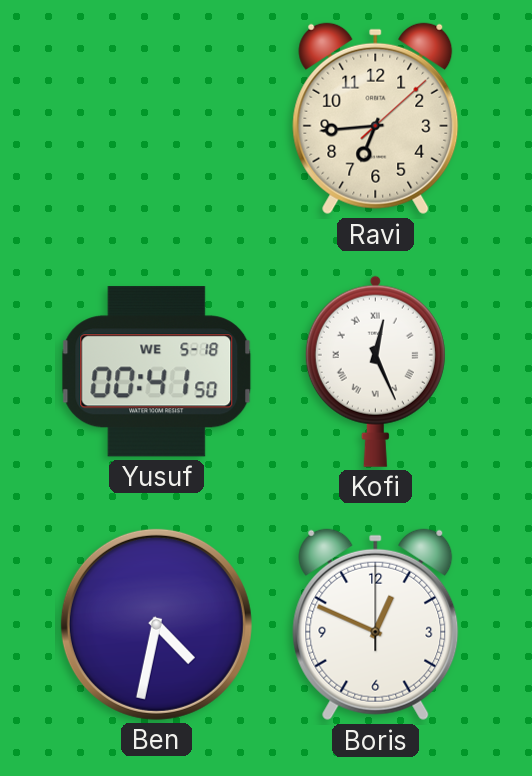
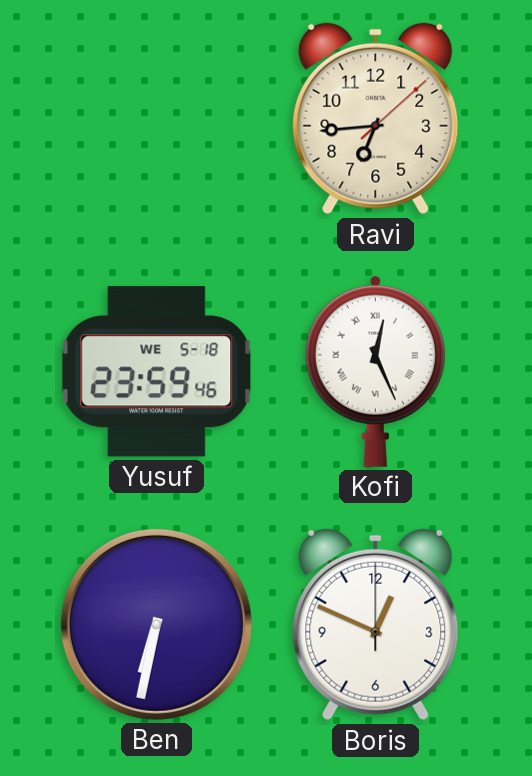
Yusuf: 00:41 -> 23:59
Ben: 4:32 -> 6:32
